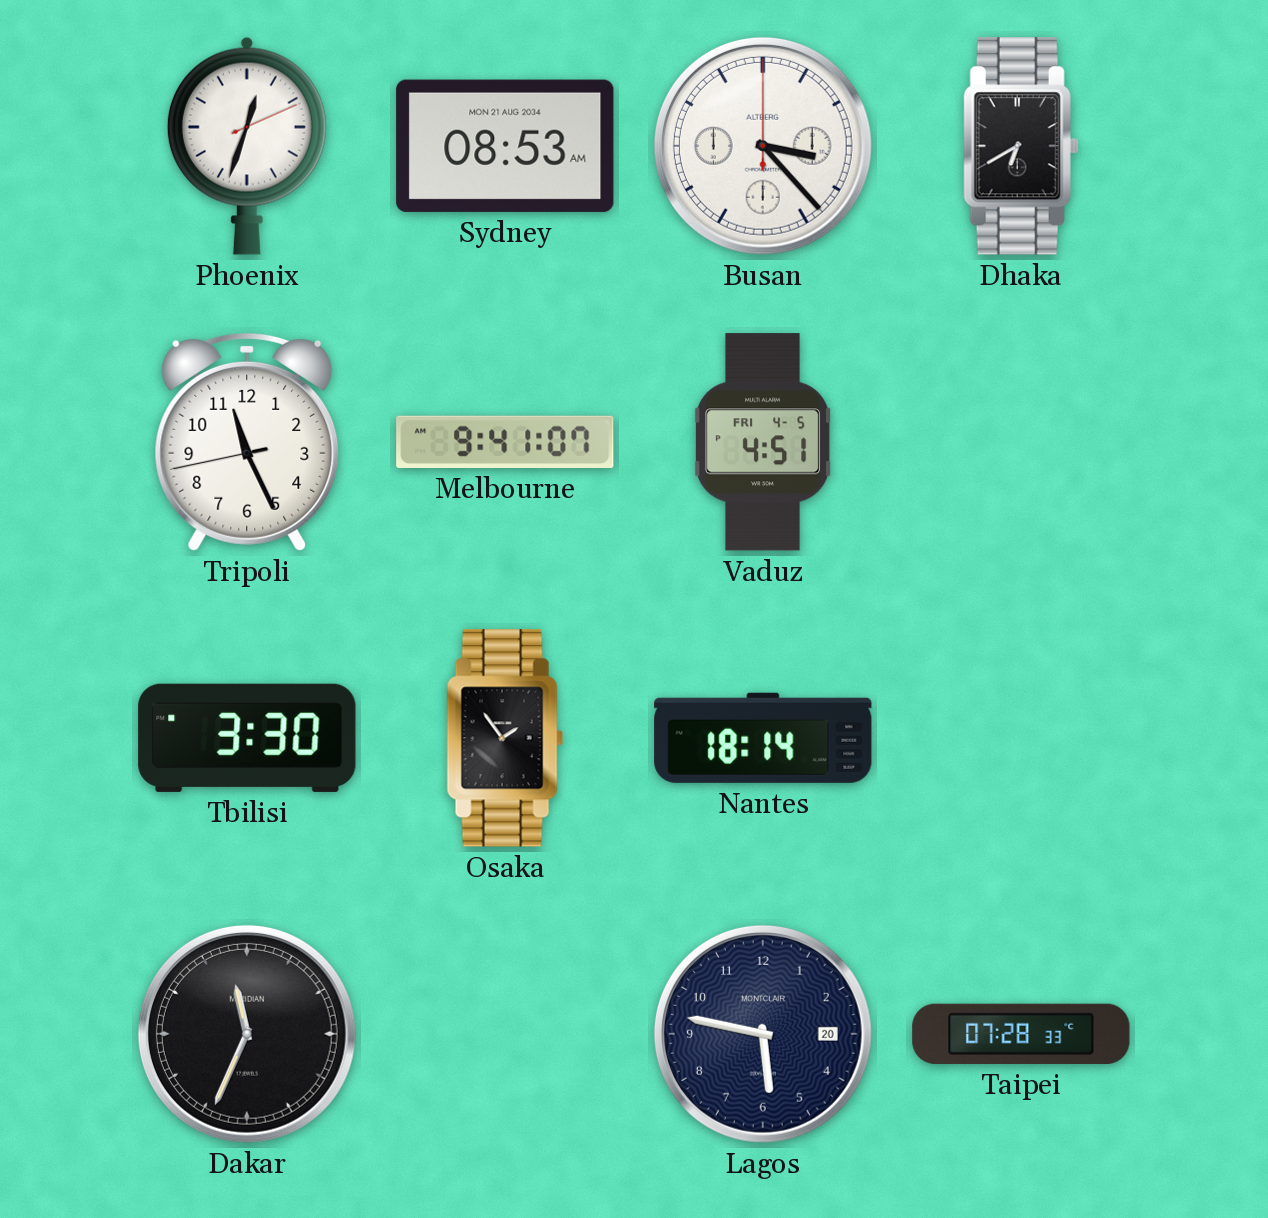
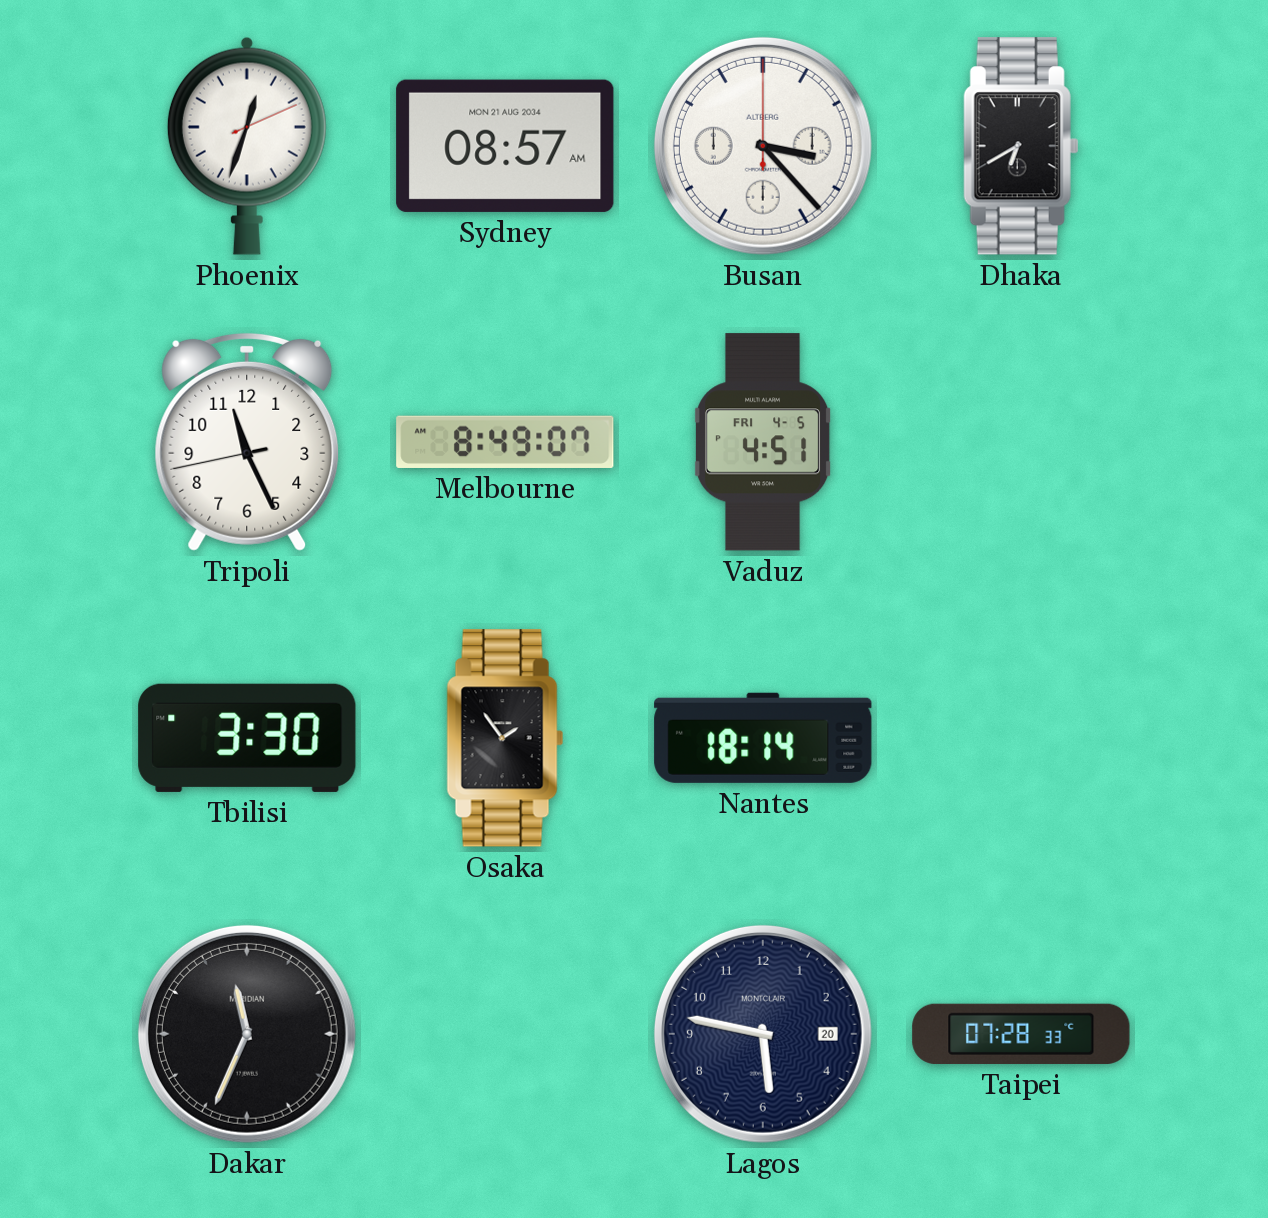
Sydney: 08:53 -> 08:57
Melbourne: 9:41 -> 8:49
